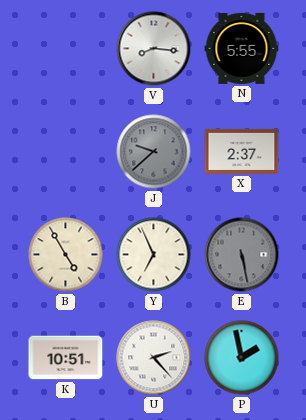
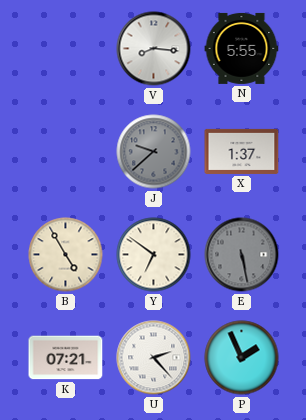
X: 2:37 -> 1:37
Y: 6:56 -> 6:51
K: 10:51 -> 07:21
P: 1:58 -> 1:56
